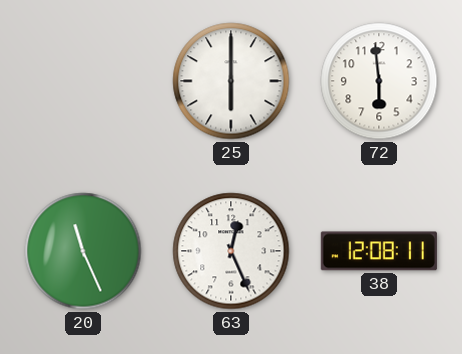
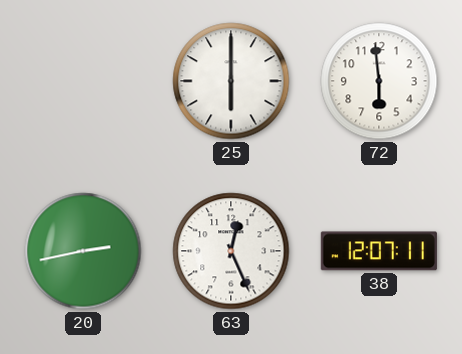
20: 11:26 -> 2:43
38: 12:08 -> 12:07
